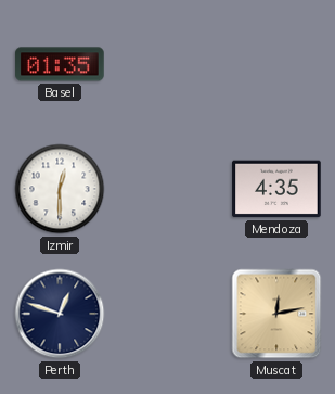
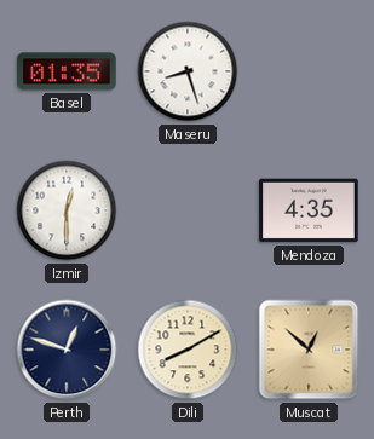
Maseru: none -> 8:27
Dili: none -> 8:10
Muscat: 12:13 -> 12:52
